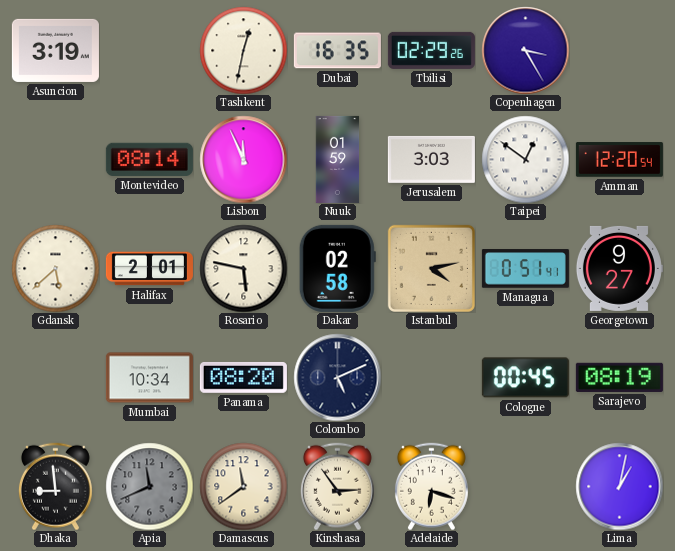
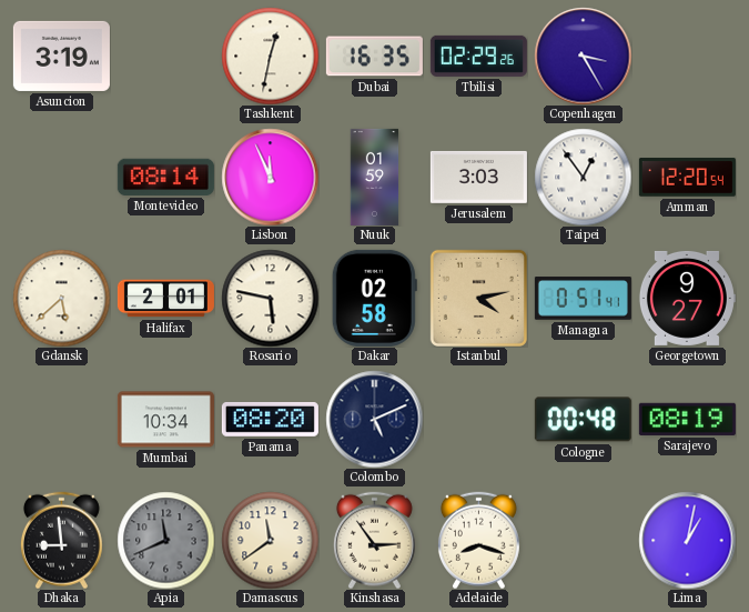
Taipei: 12:51 -> 12:54
Cologne: 00:45 -> 00:48
Adelaide: 6:18 -> 8:18
